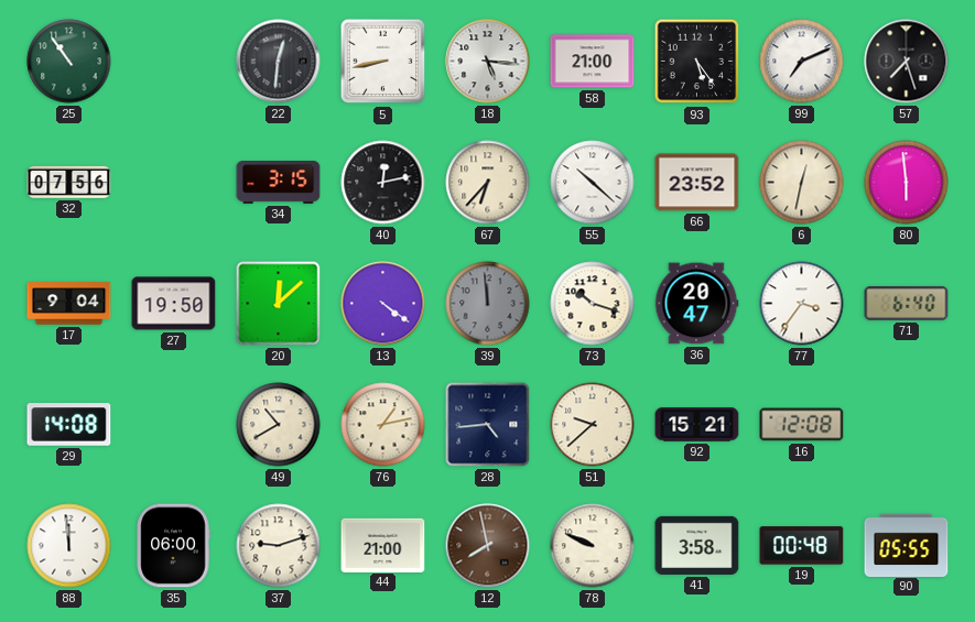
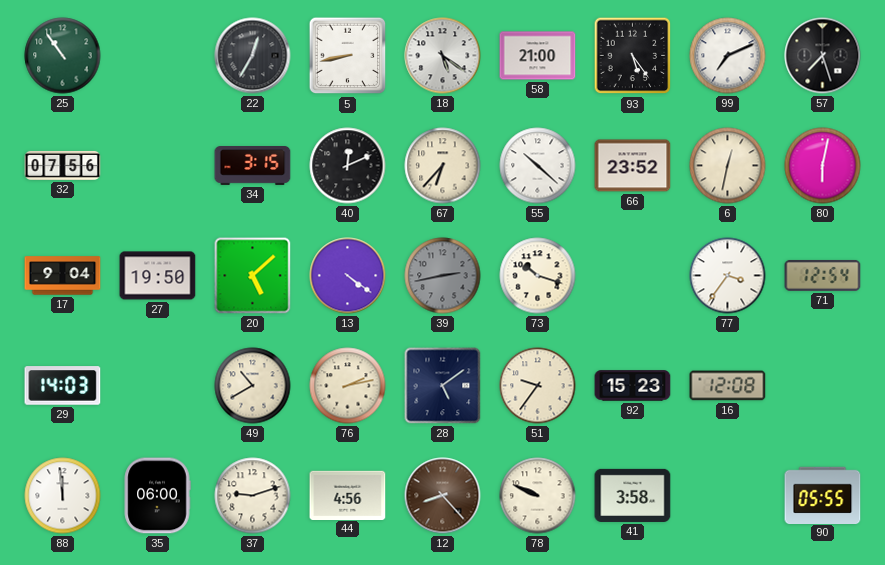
22: 12:31 -> 12:35
18: 5:16 -> 5:21
40: 12:13 -> 12:11
80: 5:59 -> 6:02
20: 12:08 -> 5:08
39: 11:59 -> 2:43
36: 20:47 -> none
71: 6:40 -> 12:54
29: 14:08 -> 14:03
76: 1:13 -> 2:13
28: 4:44 -> 5:09
51: 9:38 -> 9:36
92: 15:21 -> 15:23
44: 21:00 -> 4:56
12: 7:58 -> 8:23
19: 00:48 -> none
